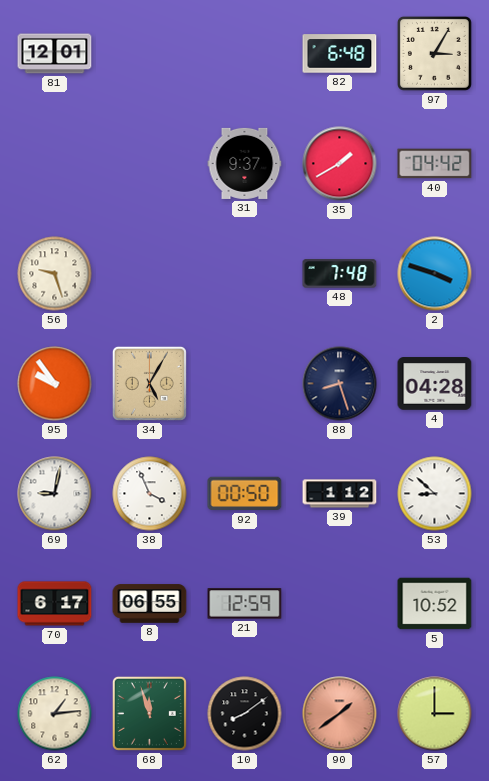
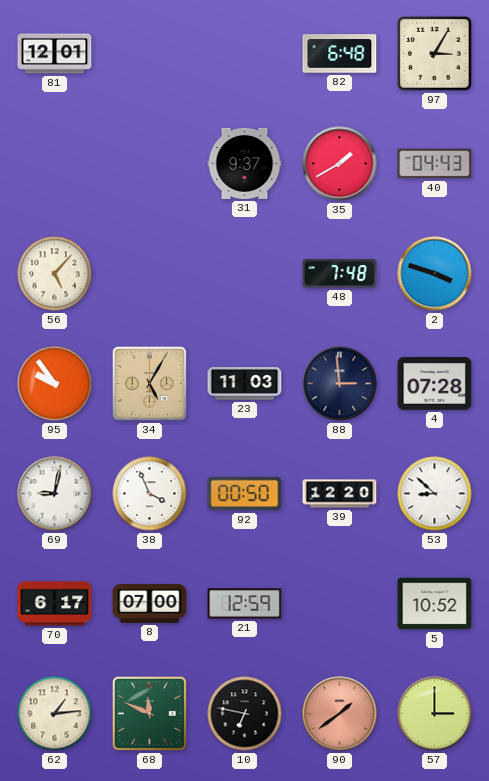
40: 04:42 -> 04:43
56: 9:27 -> 5:07
23: none -> 11:03
88: 8:27 -> 2:59
4: 04:28 -> 07:28
39: 1:12 -> 12:20
8: 06:55 -> 07:00
68: 11:57 -> 11:49
10: 8:09 -> 6:47
